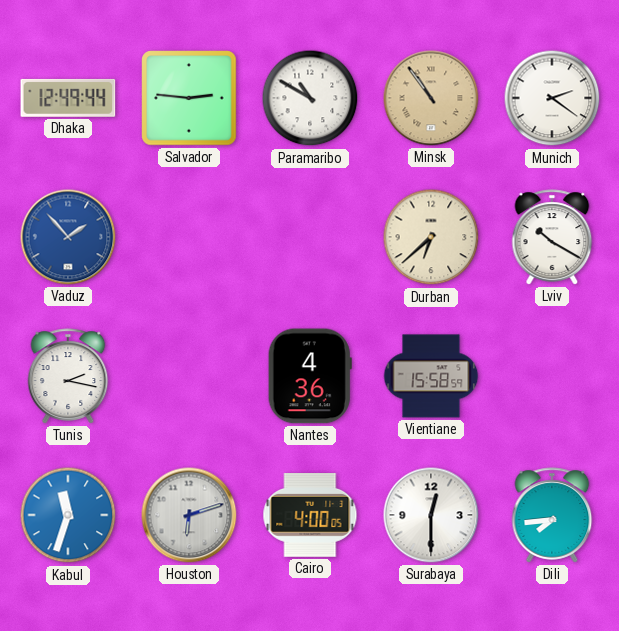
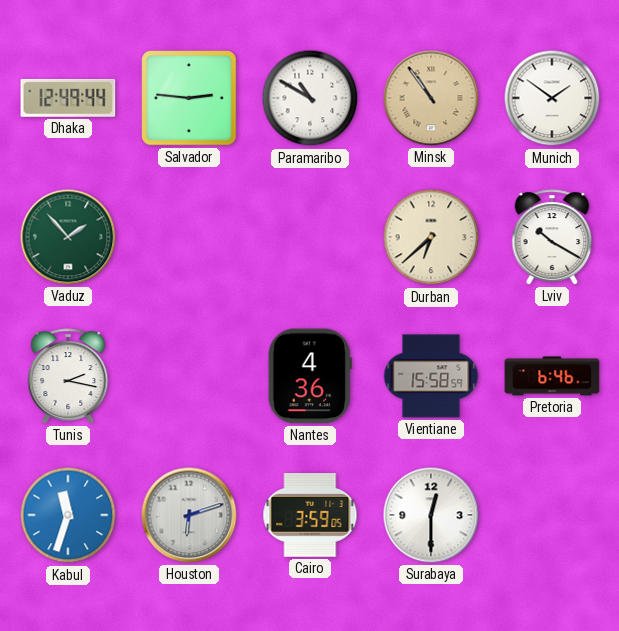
Munich: 2:21 -> 1:51
Vaduz dial: blue -> green
Pretoria: none -> 6:46
Cairo: 4:00 -> 3:59
Dili: 7:44 -> none
